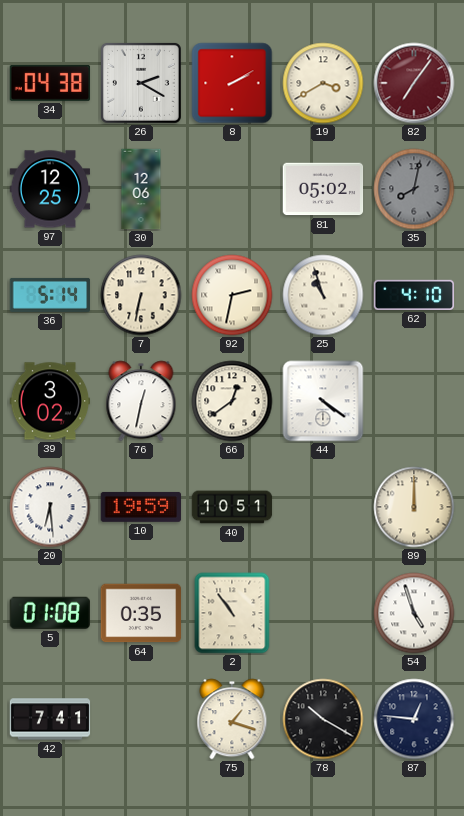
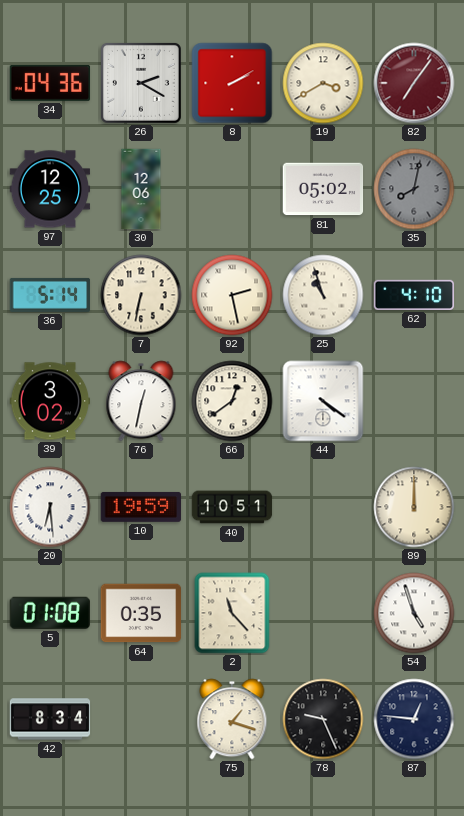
34: 04:38 -> 04:36
92: 2:32 -> 2:28
2: 10:54 -> 11:23
42: 7:41 -> 8:34
78: 10:20 -> 9:26
